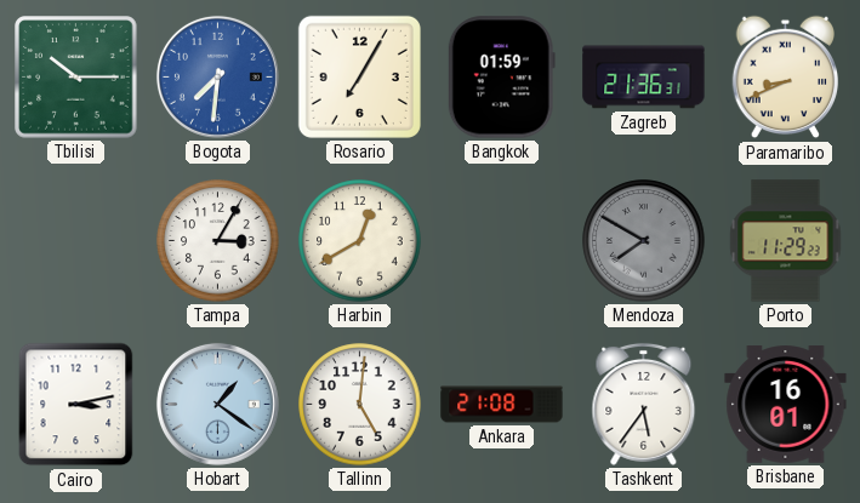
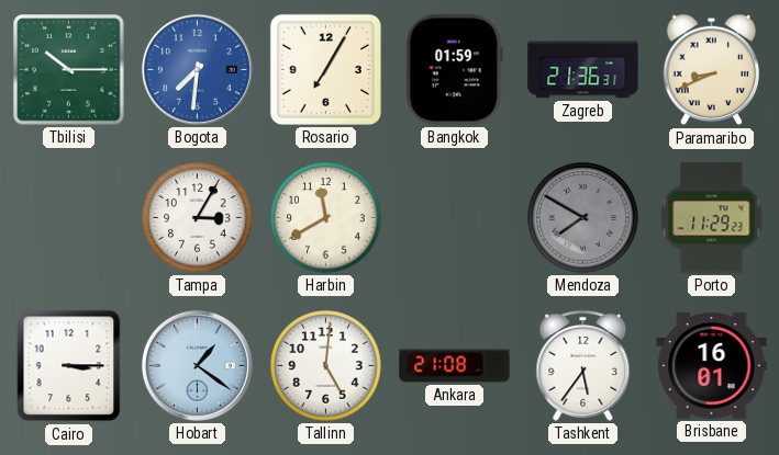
Harbin: 12:40 -> 11:40
Cairo: 3:13 -> 3:15
